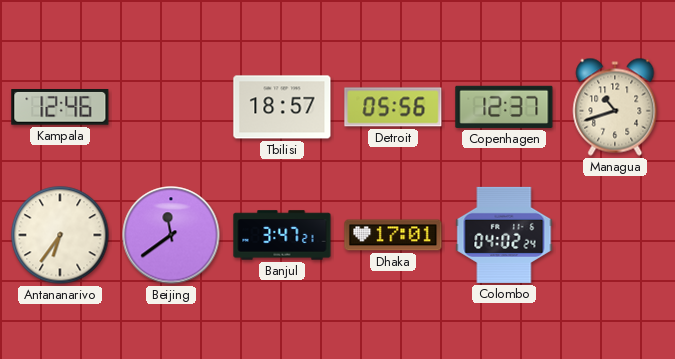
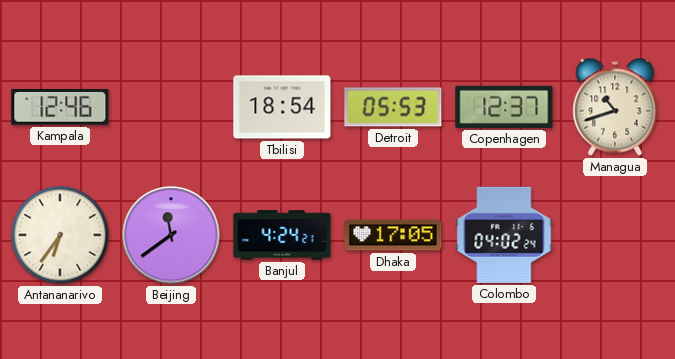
Tbilisi: 18:57 -> 18:54
Detroit: 05:56 -> 05:53
Banjul: 3:47 -> 4:24
Dhaka: 17:01 -> 17:05
